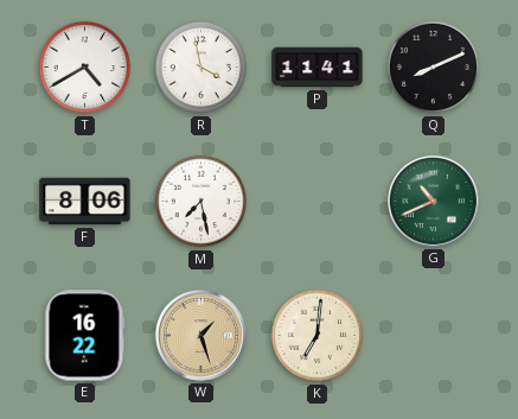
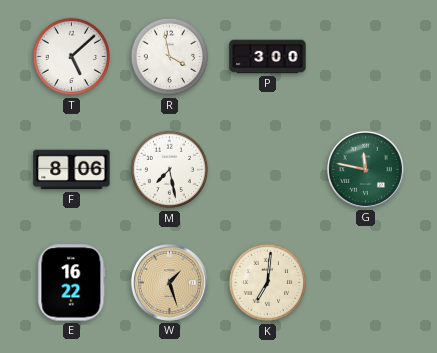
T: 4:40 -> 5:08
P: 11:41 -> 3:00
Q: 8:11 -> none
G: 10:41 -> 11:47
